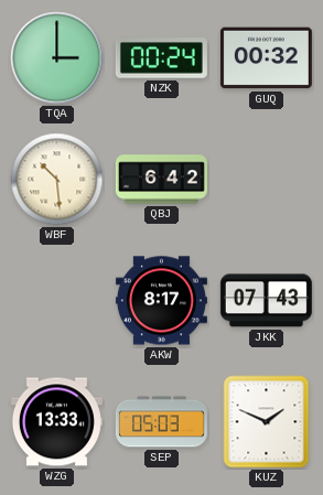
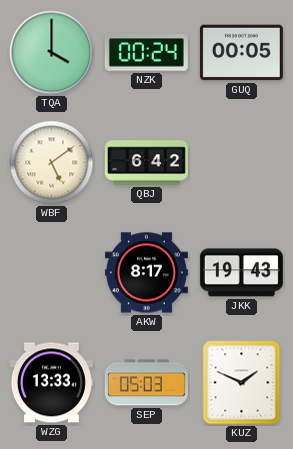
TQA: 3:00 -> 4:00
GUQ: 00:32 -> 00:05
WBF: 10:29 -> 5:09
JKK: 07:43 -> 19:43
